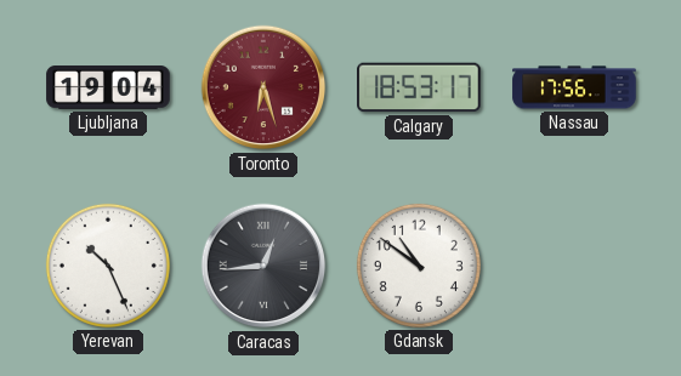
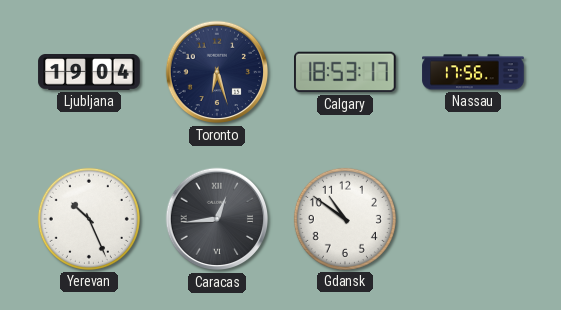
Toronto dial: burgundy -> navy
